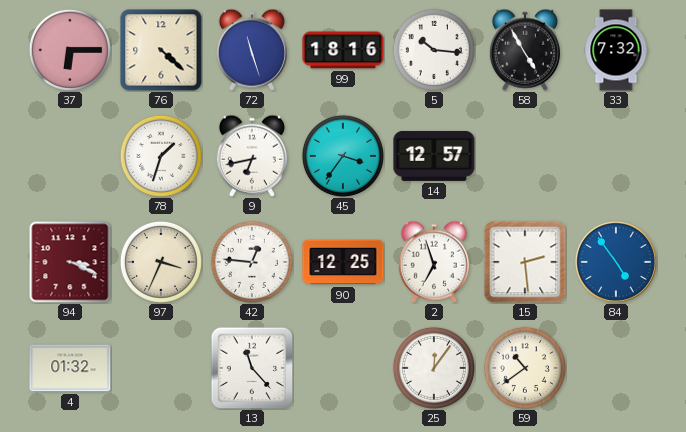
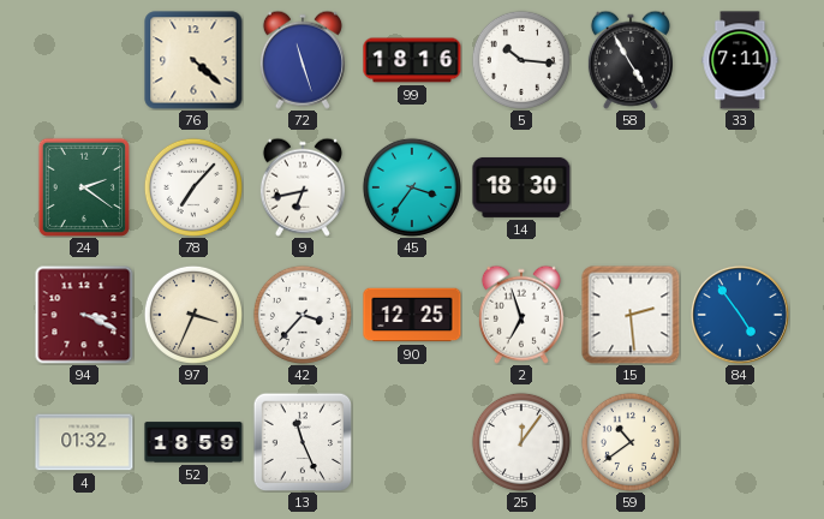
37: 6:15 -> none
33: 7:32 -> 7:11
24: none -> 2:21
78: 1:33 -> 7:07
14: 12:57 -> 18:30
42: 12:46 -> 3:37
52: none -> 18:59
13: 11:23 -> 11:26
